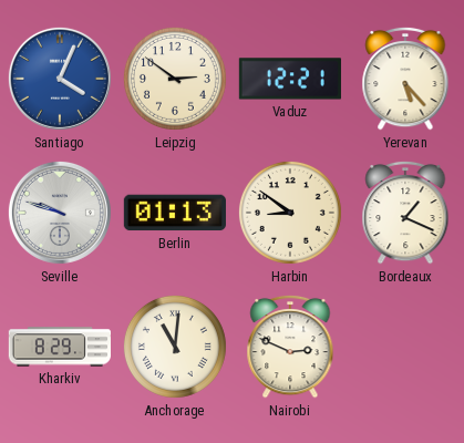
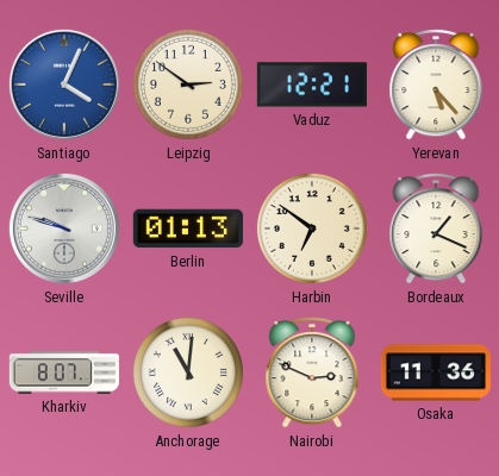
Harbin: 8:51 -> 6:51
Kharkiv: 8:29 -> 8:07
Osaka: none -> 11:36
